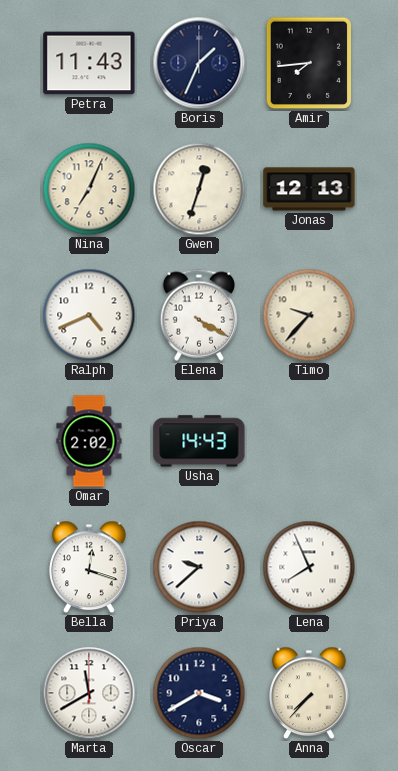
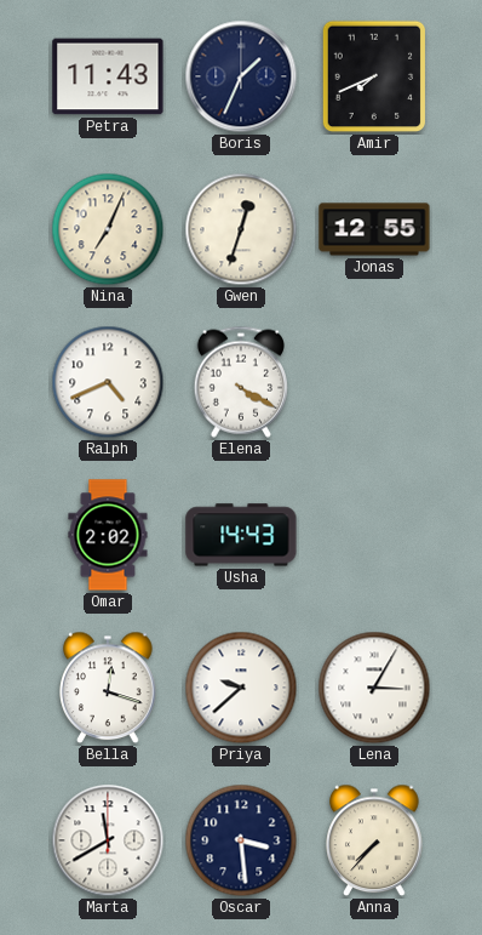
Amir: 7:44 -> 7:41
Jonas: 12:13 -> 12:55
Timo: 9:37 -> none
Lena: 7:56 -> 3:05
Oscar: 3:40 -> 3:29
